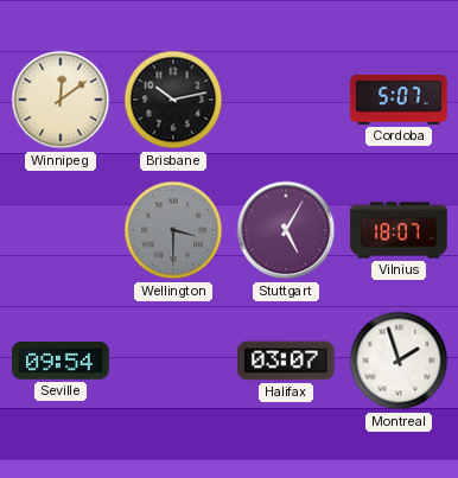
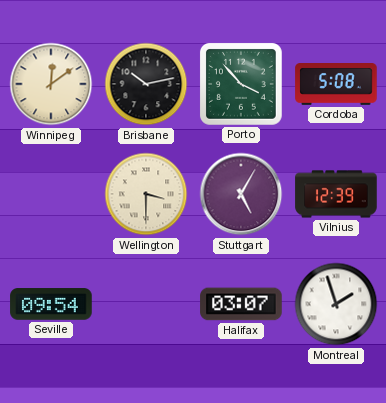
Porto: none -> 3:53
Cordoba: 5:07 -> 5:08
Wellington dial: grey -> cream
Vilnius: 18:07 -> 12:39
